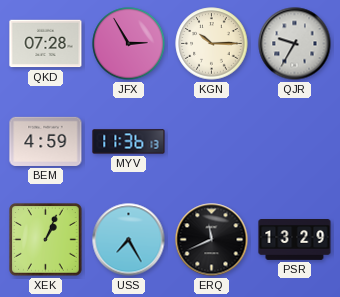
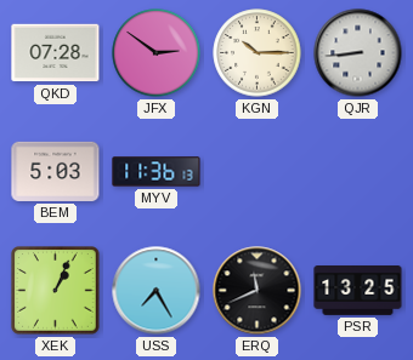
JFX: 2:55 -> 2:51
QJR: 9:35 -> 8:44
BEM: 4:59 -> 5:03
PSR: 13:29 -> 13:25
